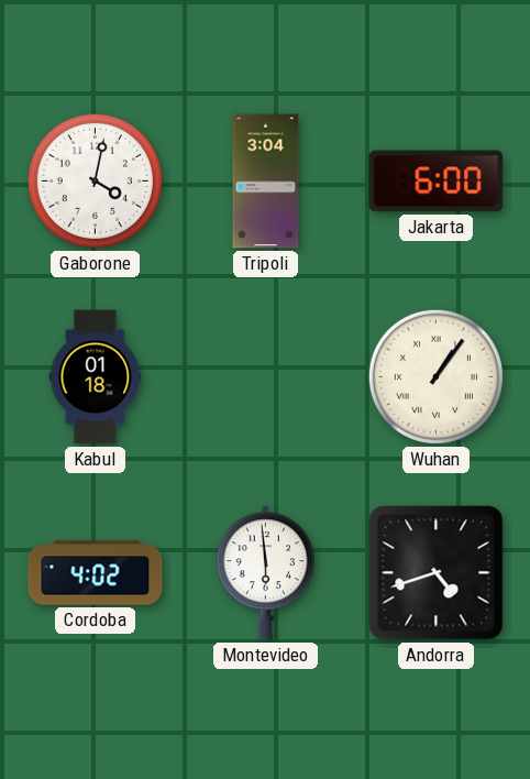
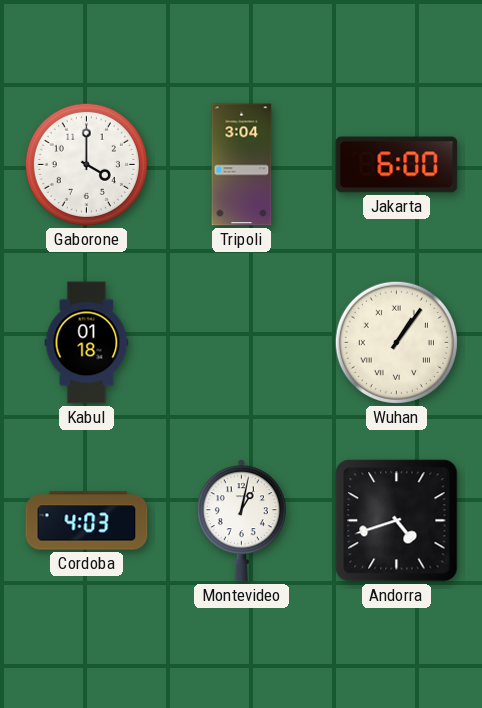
Gaborone: 4:02 -> 4:00
Cordoba: 4:02 -> 4:03
Montevideo: 5:59 -> 1:02
